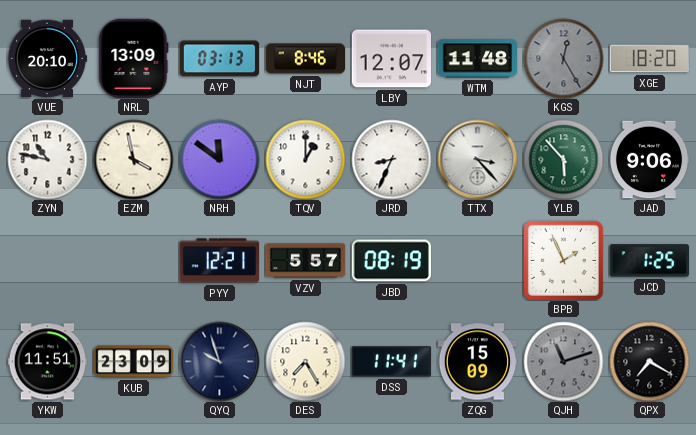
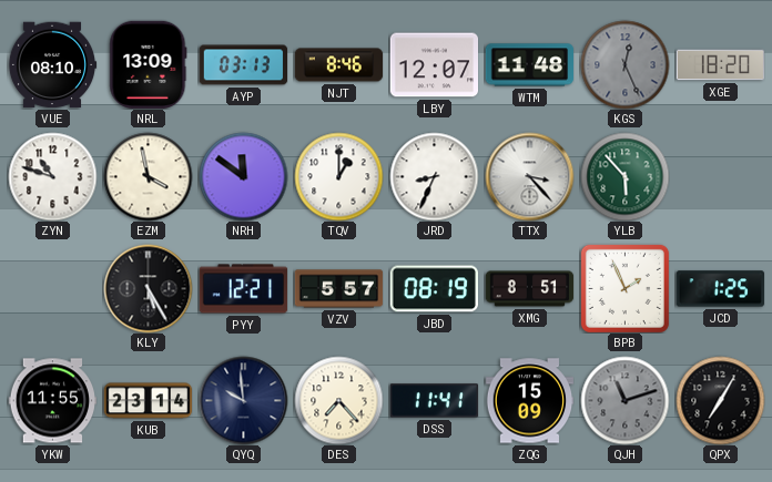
VUE: 20:10 -> 08:10
KGS: 12:25 -> 12:26
ZYN: 10:47 -> 10:48
JAD: 9:06 -> none
KLY: none -> 5:25
XMG: none -> 8:51
YKW: 11:51 -> 11:55
KUB: 23:09 -> 23:14
QYQ: 9:57 -> 9:59
DES: 7:25 -> 7:23
QPX: 7:20 -> 7:05
